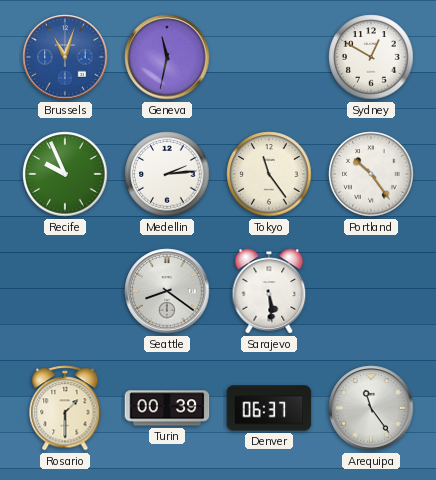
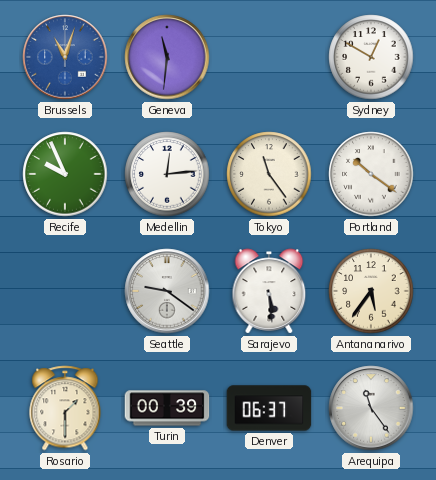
Geneva: 11:32 -> 11:31
Medellin: 2:14 -> 12:14
Portland: 10:24 -> 10:21
Seattle: 8:21 -> 9:21
Antananarivo: none -> 5:36
